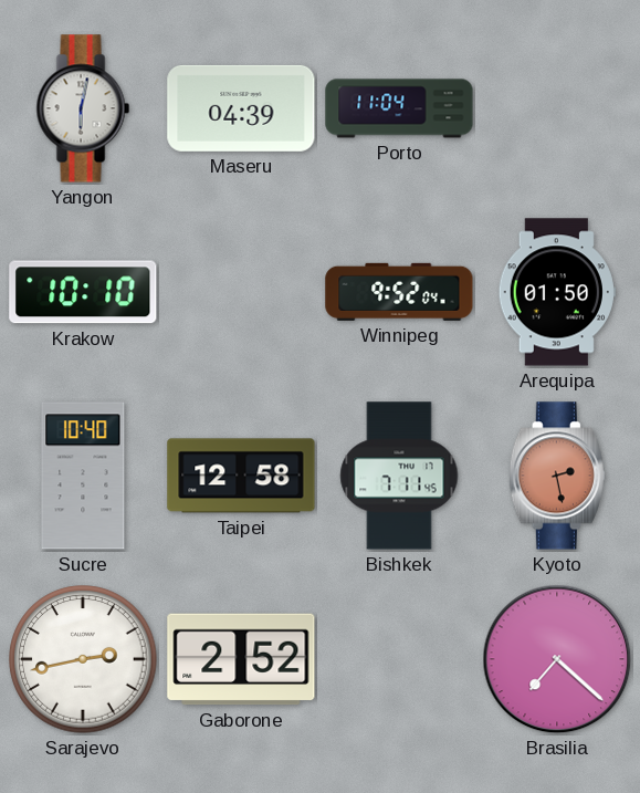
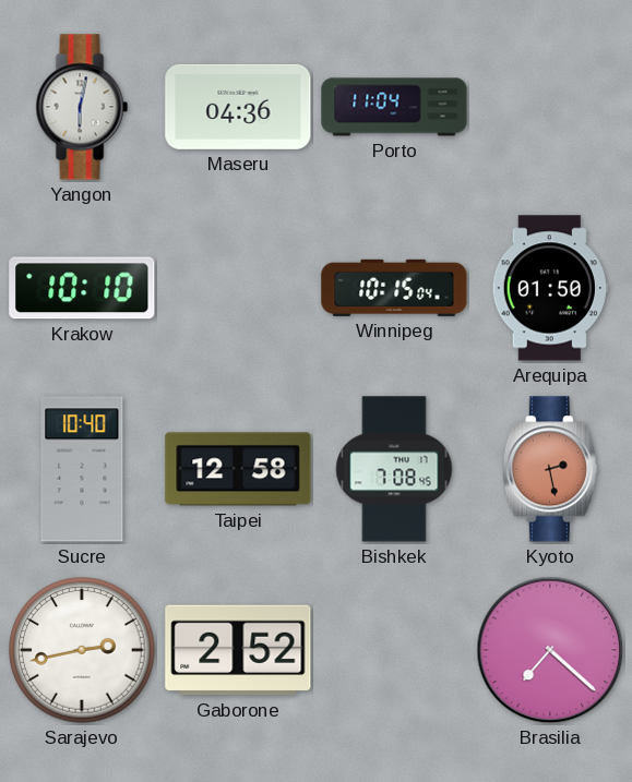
Maseru: 04:39 -> 04:36
Winnipeg: 9:52 -> 10:15
Bishkek: 7:11 -> 7:08
